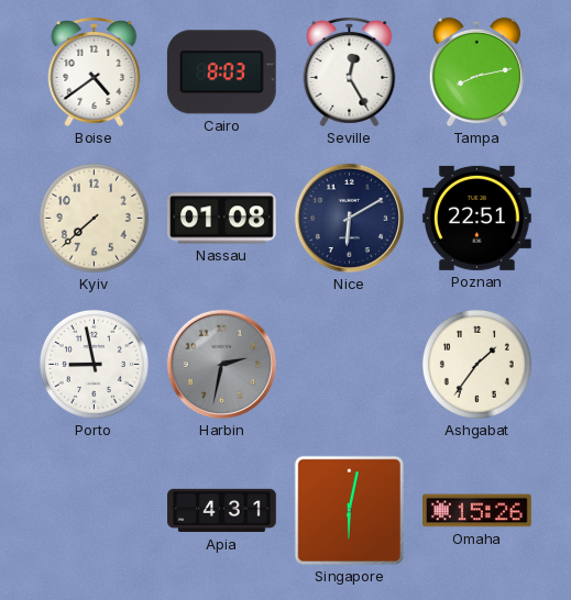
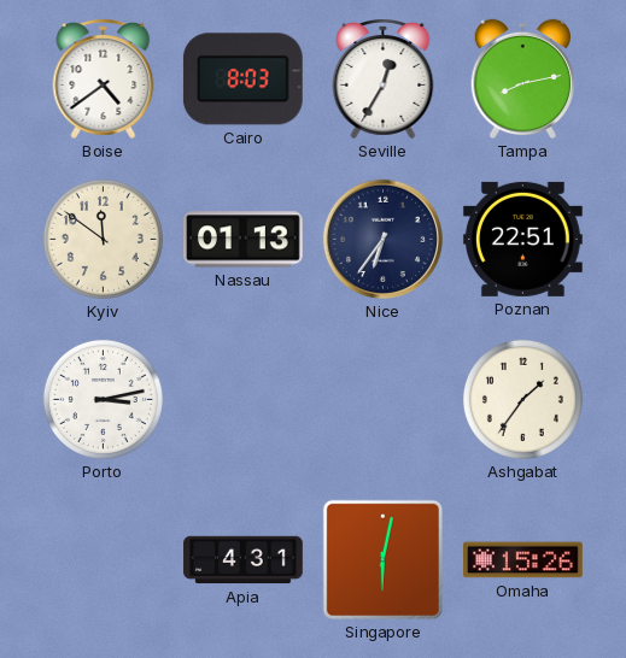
Seville: 12:25 -> 12:35
Kyiv: 7:38 -> 11:51
Nassau: 01:08 -> 01:13
Nice: 6:10 -> 6:36
Porto: 8:58 -> 3:13
Harbin: 2:32 -> none
